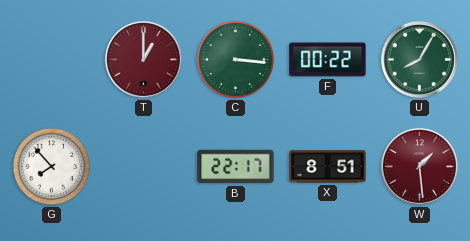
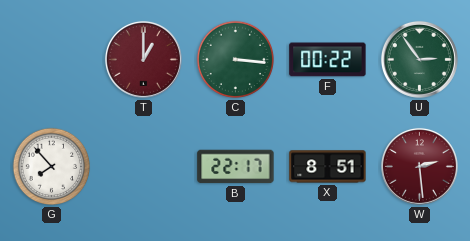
U: 8:05 -> 2:54
W: 1:29 -> 2:29
